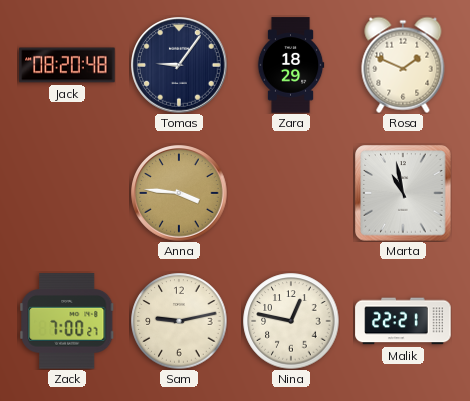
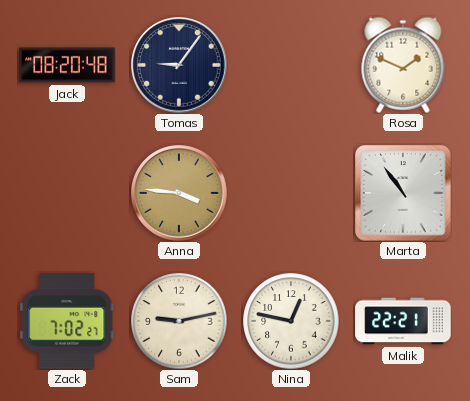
Zara: 18:29 -> none
Marta: 10:58 -> 10:54
Zack: 7:00 -> 7:02
